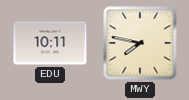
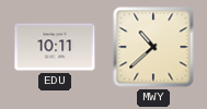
MWY: 7:47 -> 10:38
